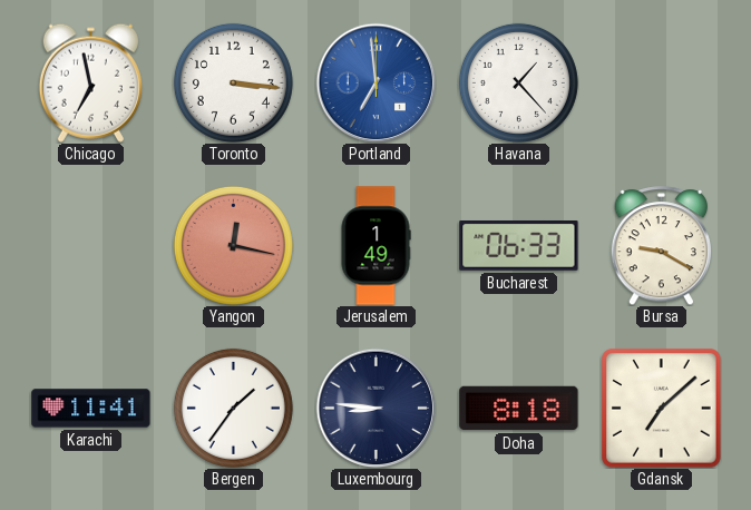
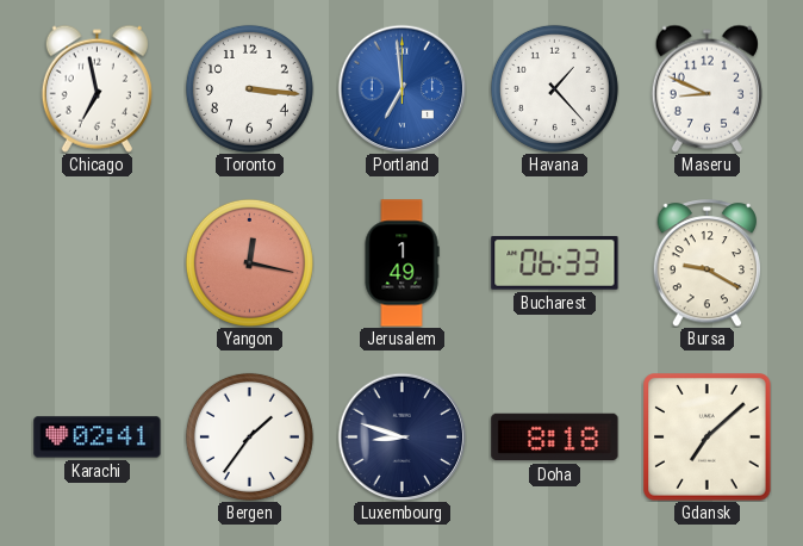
Maseru: none -> 8:49
Karachi: 11:41 -> 02:41
Luxembourg: 8:46 -> 8:48
